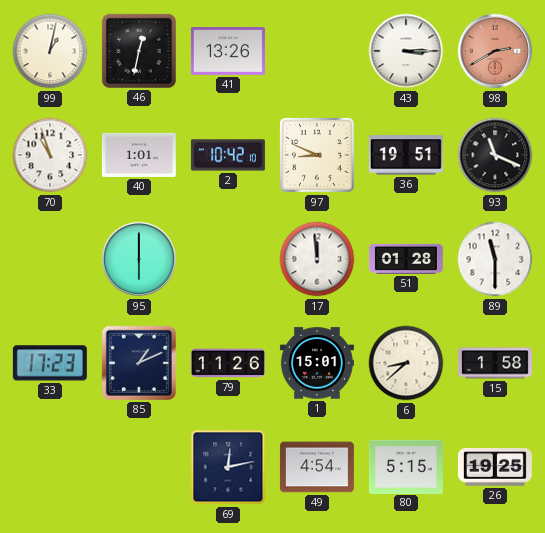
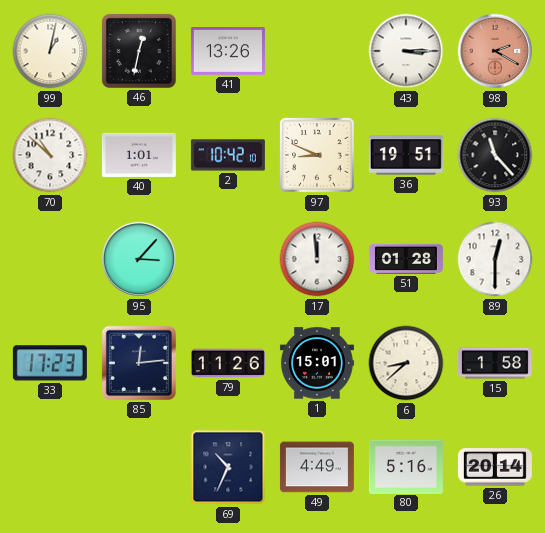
98: 2:40 -> 2:20
70: 10:57 -> 10:52
93: 11:19 -> 11:23
95: 6:00 -> 3:07
89: 11:30 -> 12:30
85: 1:11 -> 12:14
69: 12:13 -> 10:34
49: 4:54 -> 4:49
80: 5:15 -> 5:16
26: 19:25 -> 20:14
